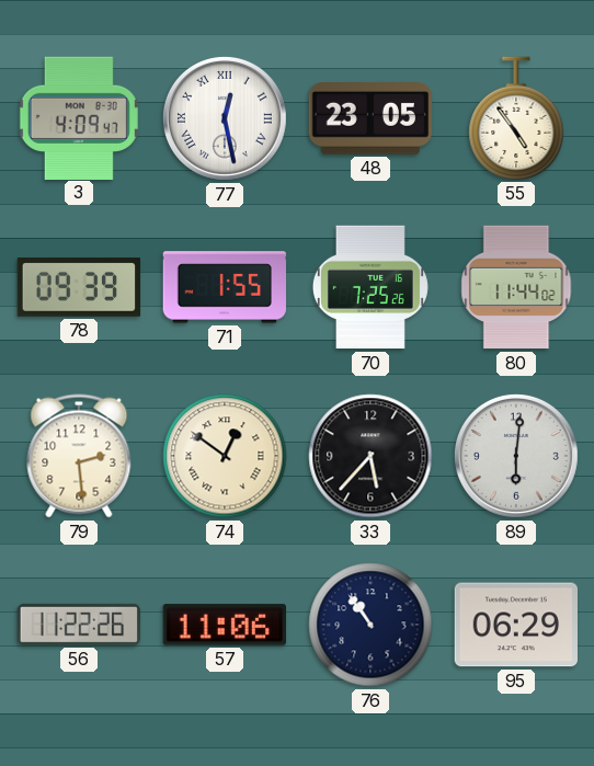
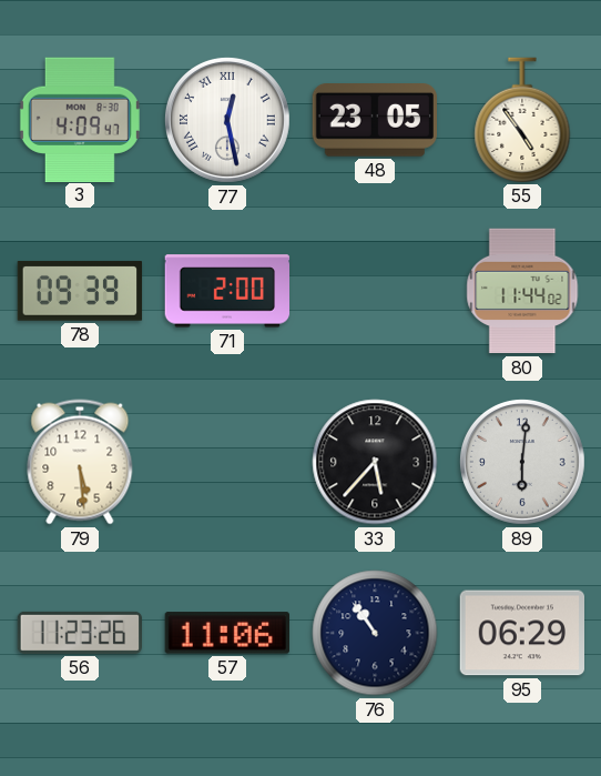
71: 1:55 -> 2:00
70: 7:25 -> none
79: 2:29 -> 5:29
74: 12:51 -> none
56: 11:22 -> 11:23
